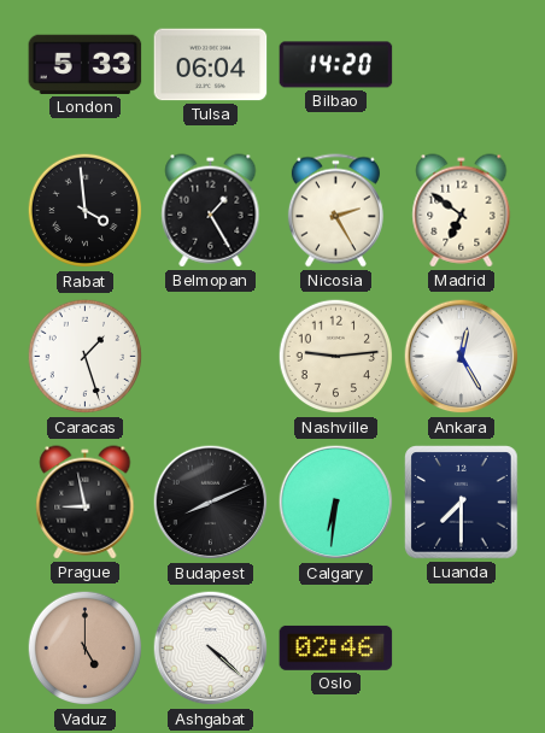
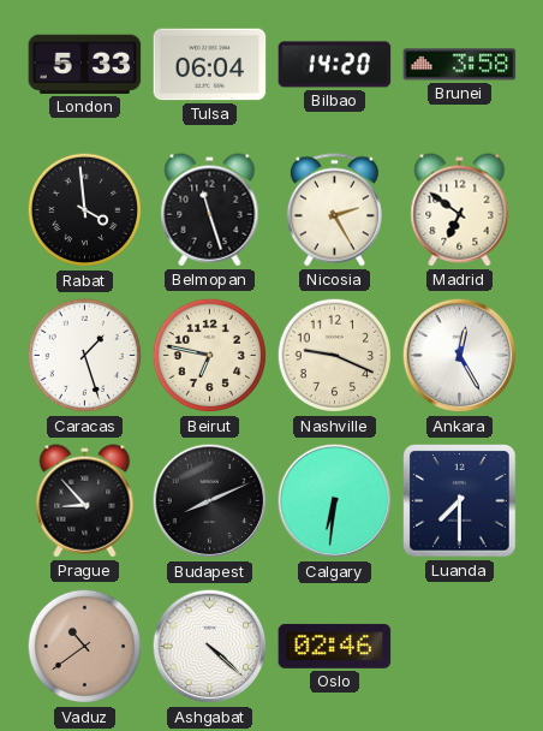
Brunei: none -> 3:58
Belmopan: 1:25 -> 11:27
Beirut: none -> 6:47
Nashville: 9:14 -> 9:19
Prague: 8:58 -> 8:53
Vaduz: 5:00 -> 10:39
